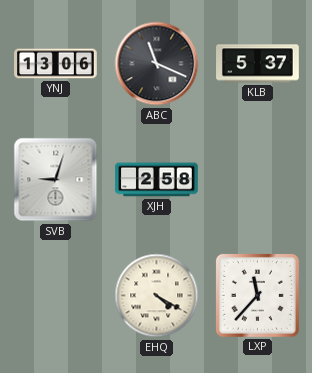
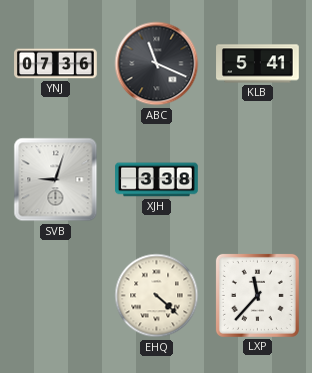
YNJ: 13:06 -> 07:36
KLB: 5:37 -> 5:41
XJH: 2:58 -> 3:38
EHQ: 4:20 -> 4:22
